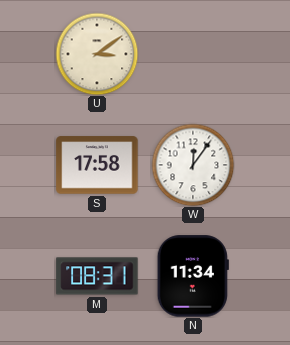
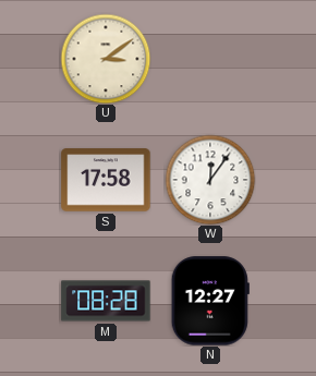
M: 08:31 -> 08:28
N: 11:34 -> 12:27
